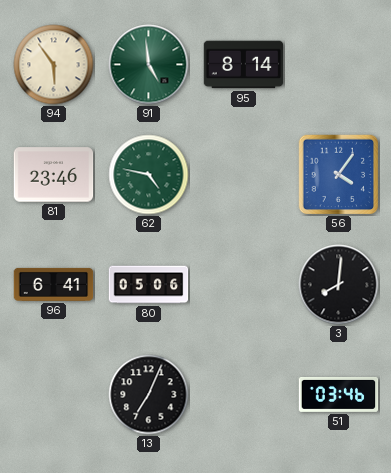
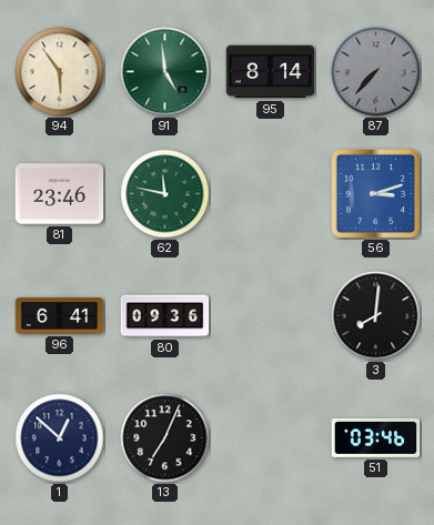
87: none -> 7:37
62: 4:47 -> 11:47
56: 4:06 -> 3:12
80: 05:06 -> 09:36
1: none -> 12:52
